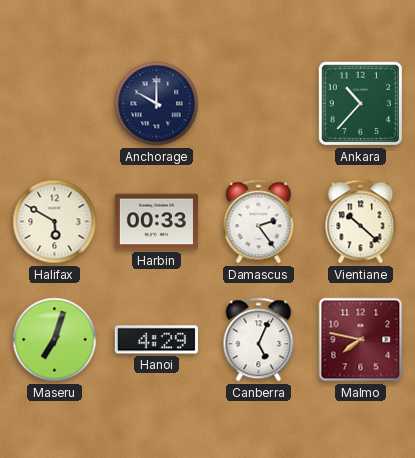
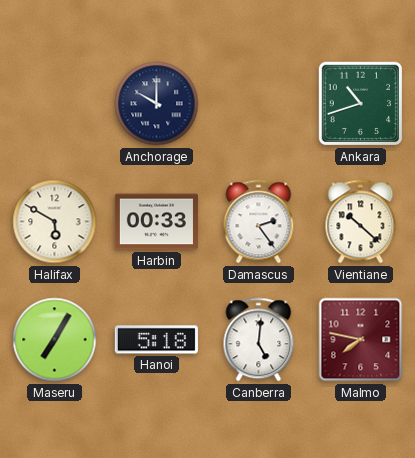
Ankara: 10:37 -> 10:42
Maseru: 7:03 -> 7:05
Hanoi: 4:29 -> 5:18
Canberra: 5:04 -> 5:01
